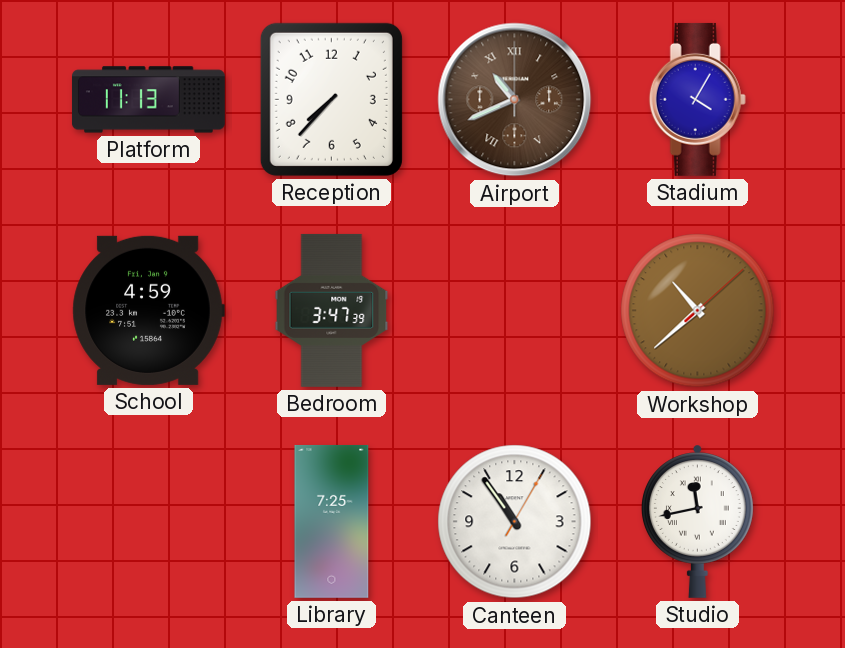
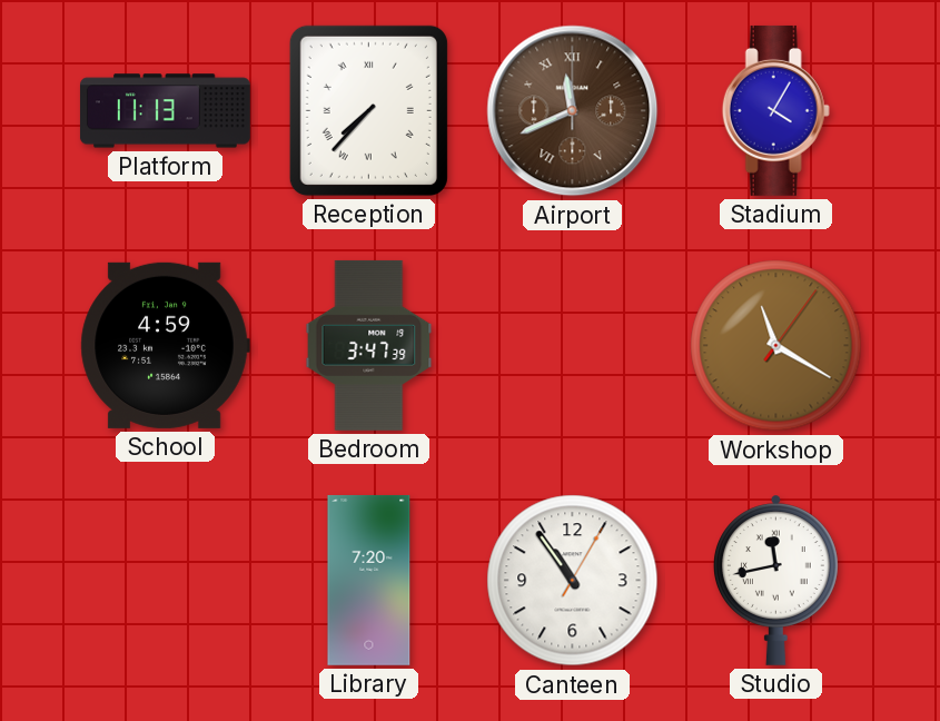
Reception numerals: Arabic -> Roman
Airport: 10:41 -> 11:41
Workshop: 10:38 -> 11:20
Library: 7:25 -> 7:20
